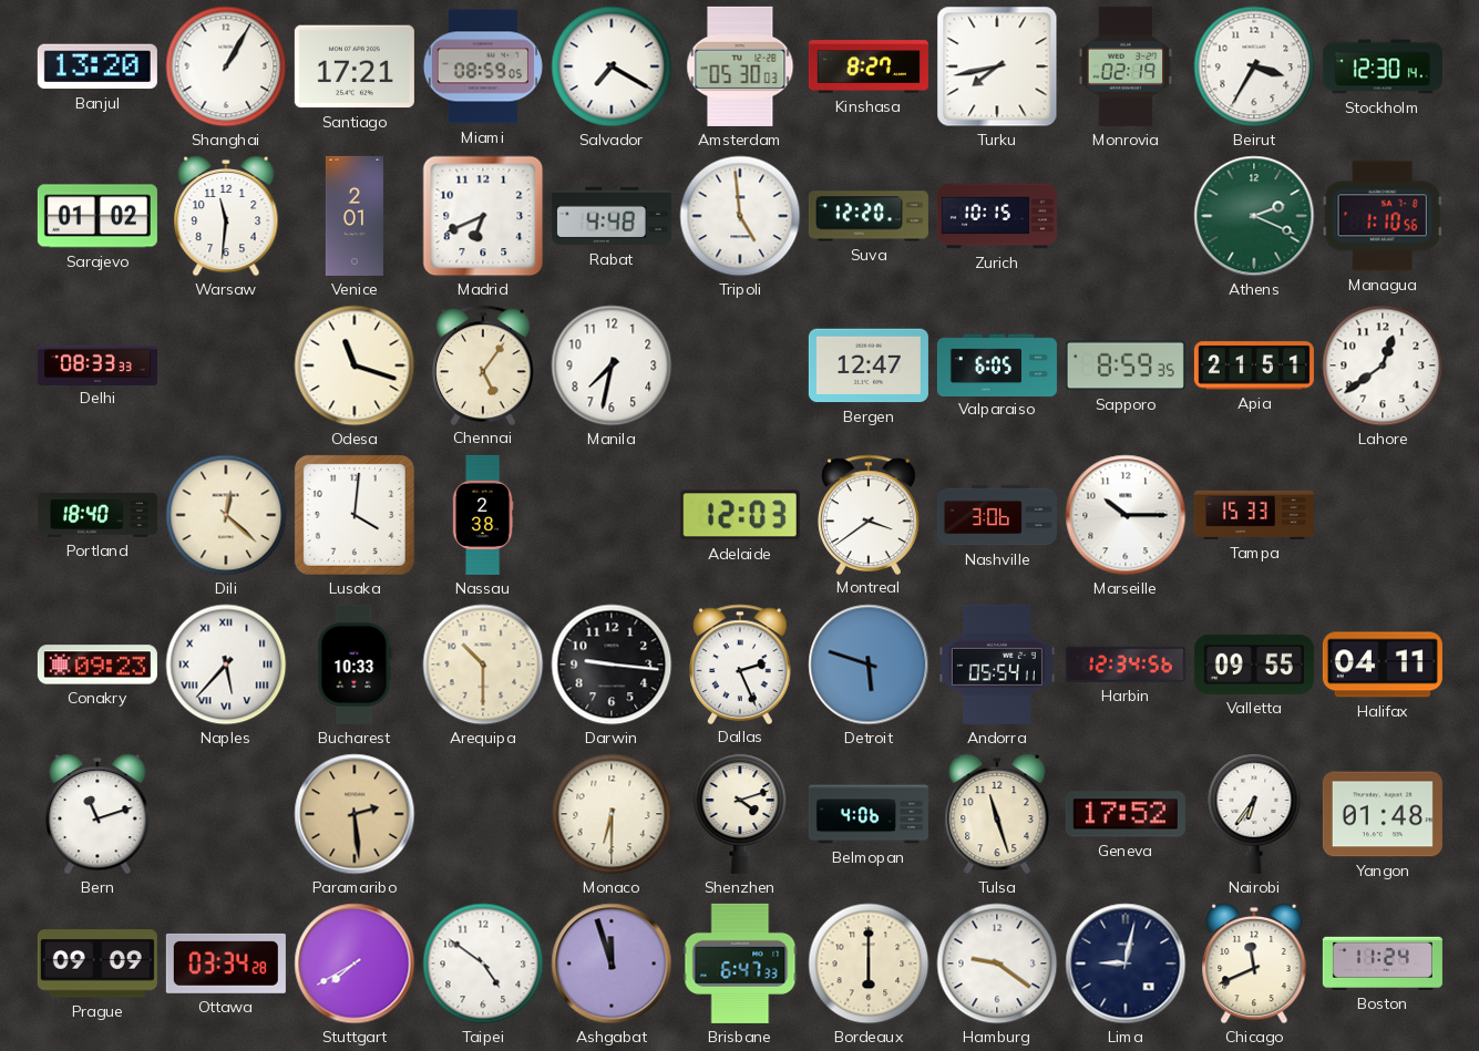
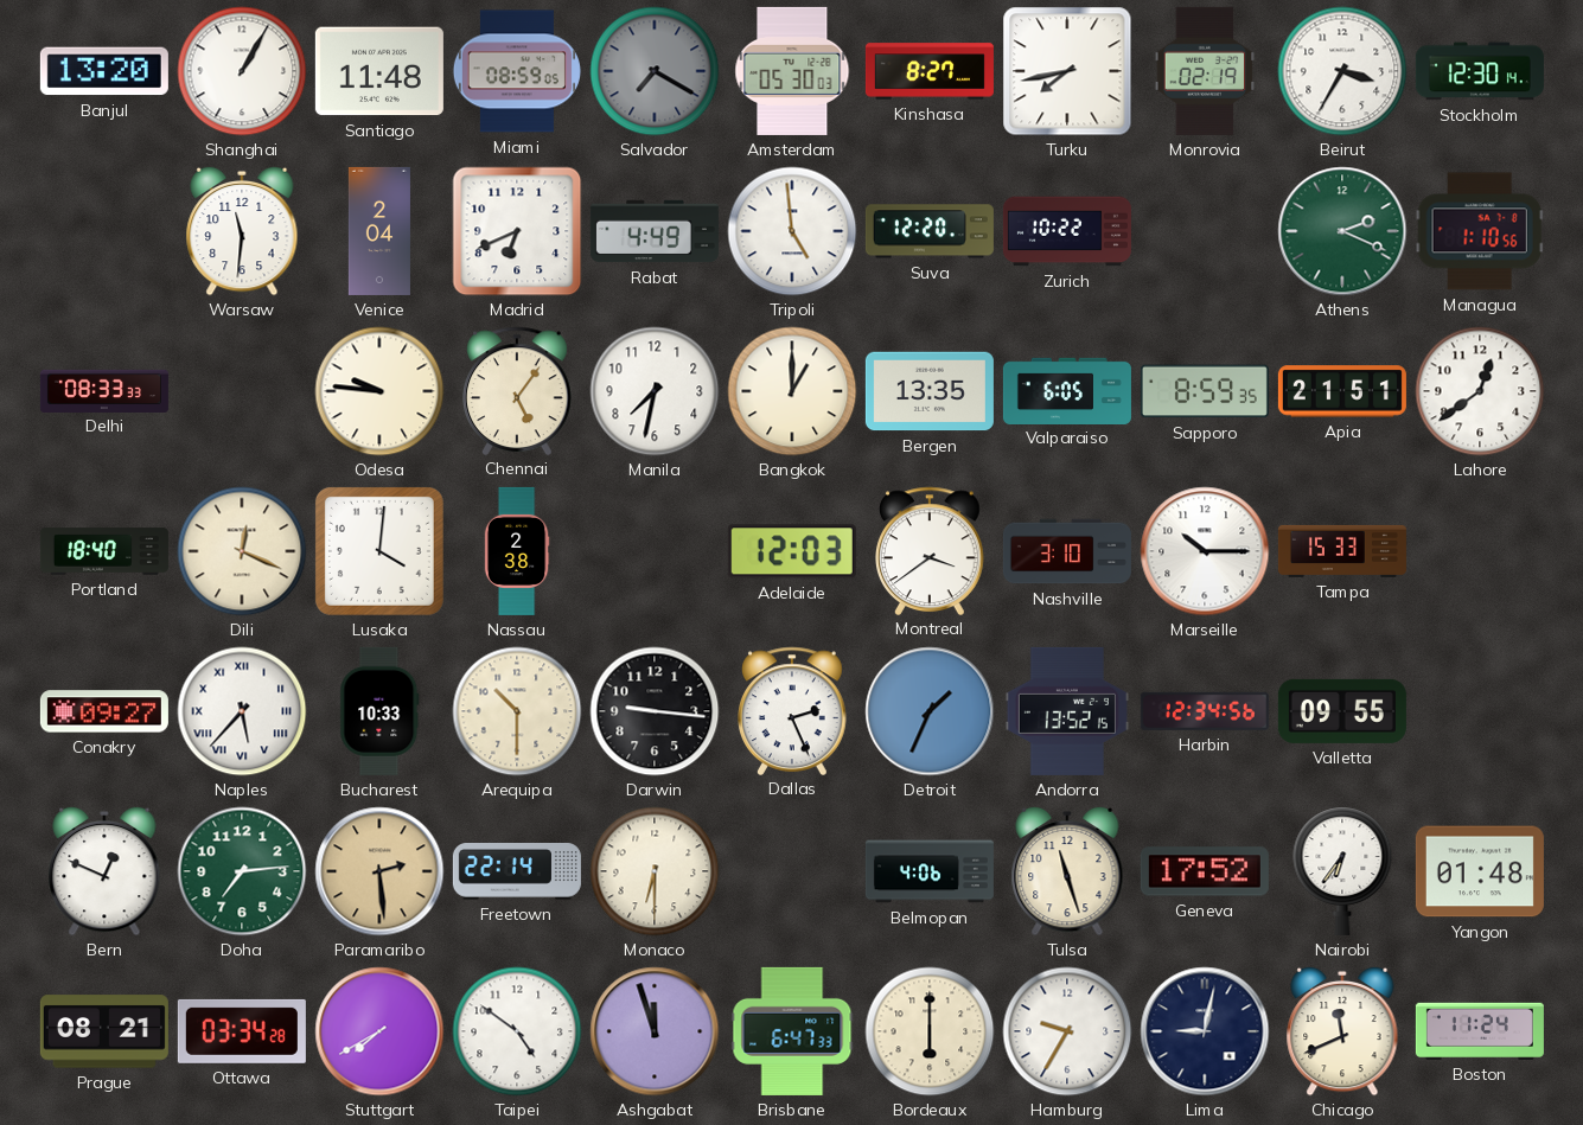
Santiago: 17:21 -> 11:48
Salvador dial: white -> grey
Sarajevo: 01:02 -> none
Venice: 2:01 -> 2:04
Rabat: 4:48 -> 4:49
Zurich: 10:15 -> 10:22
Odesa: 11:18 -> 9:46
Bangkok: none -> 1:00
Bergen: 12:47 -> 13:35
Dili: 12:22 -> 12:19
Nashville: 3:06 -> 3:10
Conakry: 09:23 -> 09:27
Detroit: 5:48 -> 1:34
Andorra: 05:54 -> 13:52
Halifax: 04:11 -> none
Bern: 11:12 -> 12:49
Doha: none -> 7:14
Freetown: none -> 22:14
Shenzhen: 4:12 -> none
Prague: 09:09 -> 08:21
Hamburg: 9:21 -> 9:35
